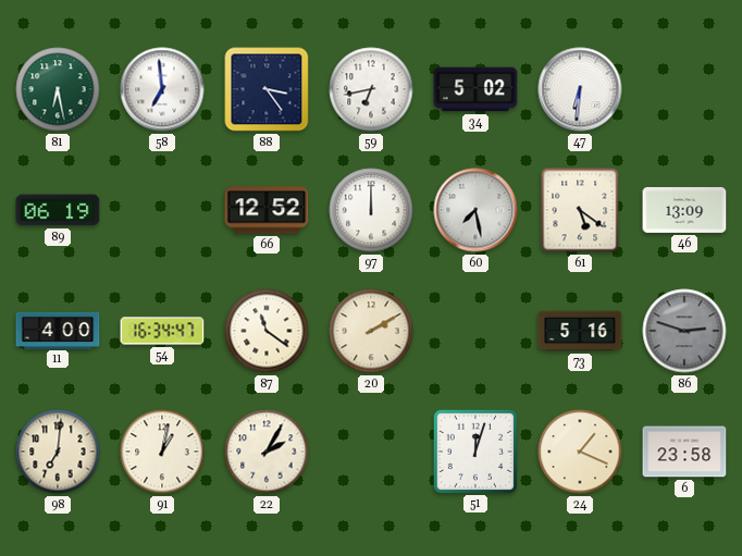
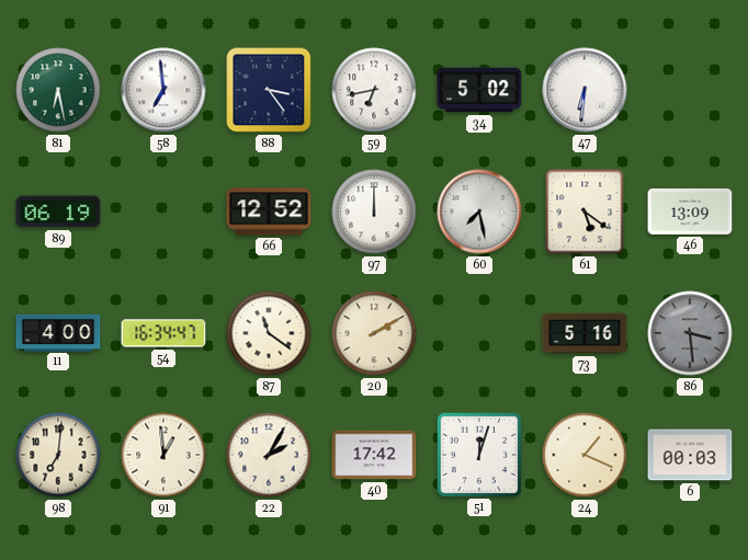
86: 2:48 -> 3:29
91: 1:02 -> 12:59
40: none -> 17:42
6: 23:58 -> 00:03
